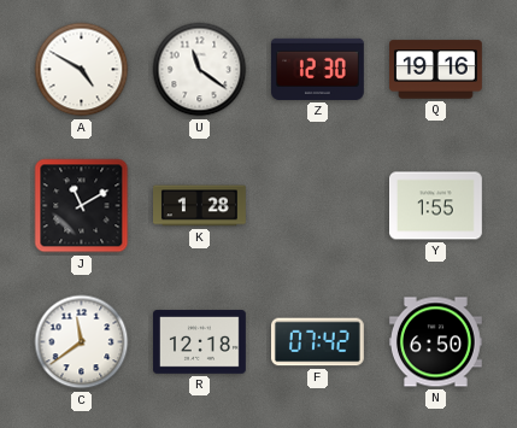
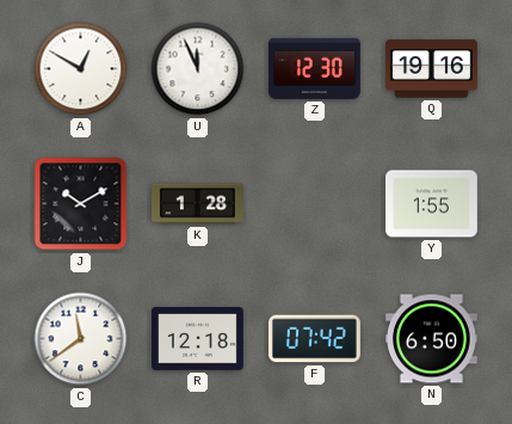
A: 4:50 -> 12:50
U: 11:21 -> 11:56
J: 11:10 -> 10:10
